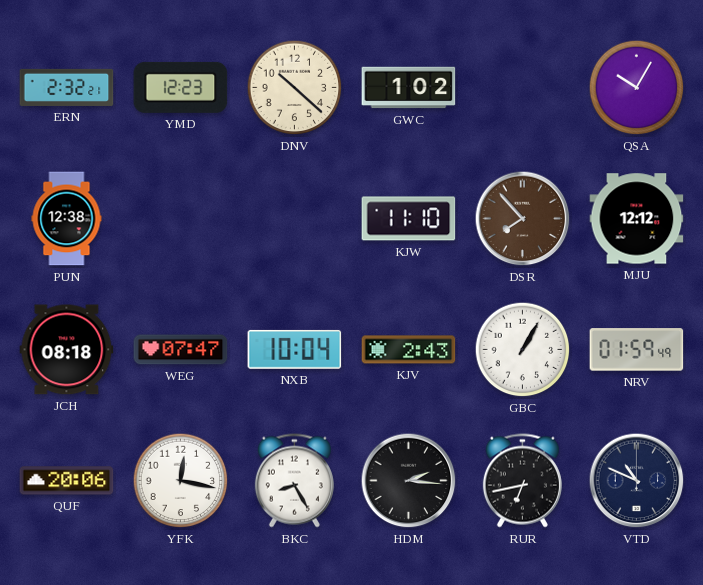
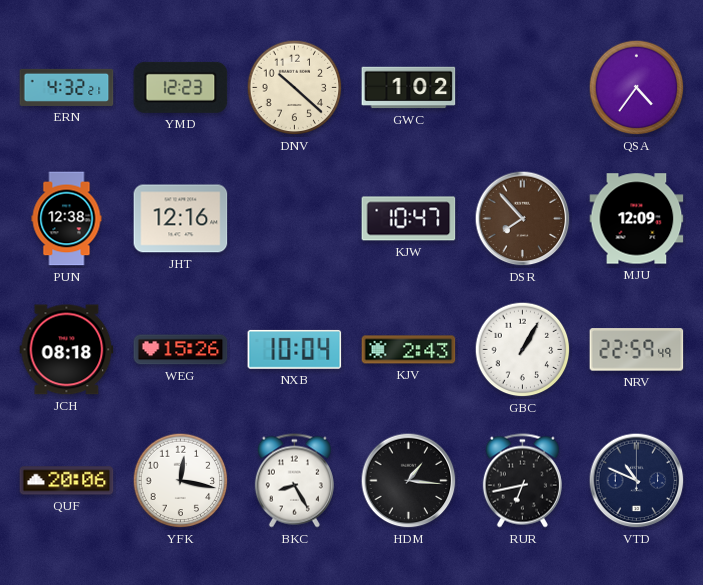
ERN: 2:32 -> 4:32
QSA: 10:05 -> 4:36
JHT: none -> 12:16
KJW: 11:10 -> 10:47
MJU: 12:12 -> 12:09
WEG: 07:47 -> 15:26
NRV: 01:59 -> 22:59
HDM: 2:16 -> 1:16
